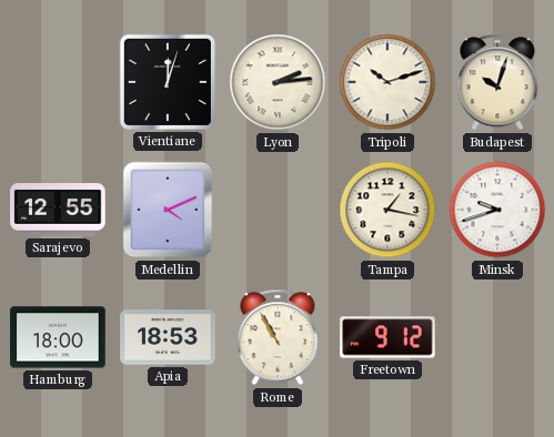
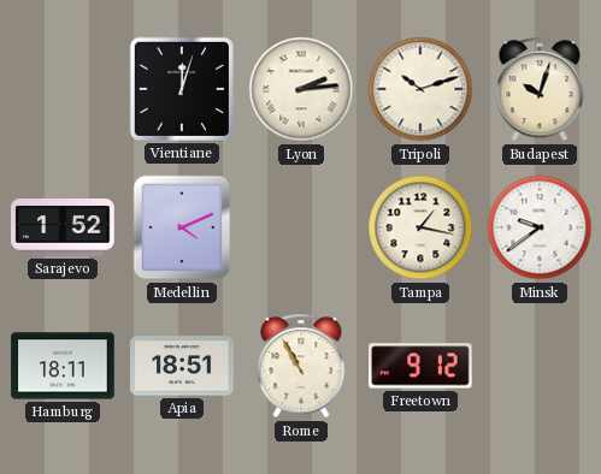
Sarajevo: 12:55 -> 1:52
Minsk: 9:42 -> 9:39
Hamburg: 18:00 -> 18:11
Apia: 18:53 -> 18:51
